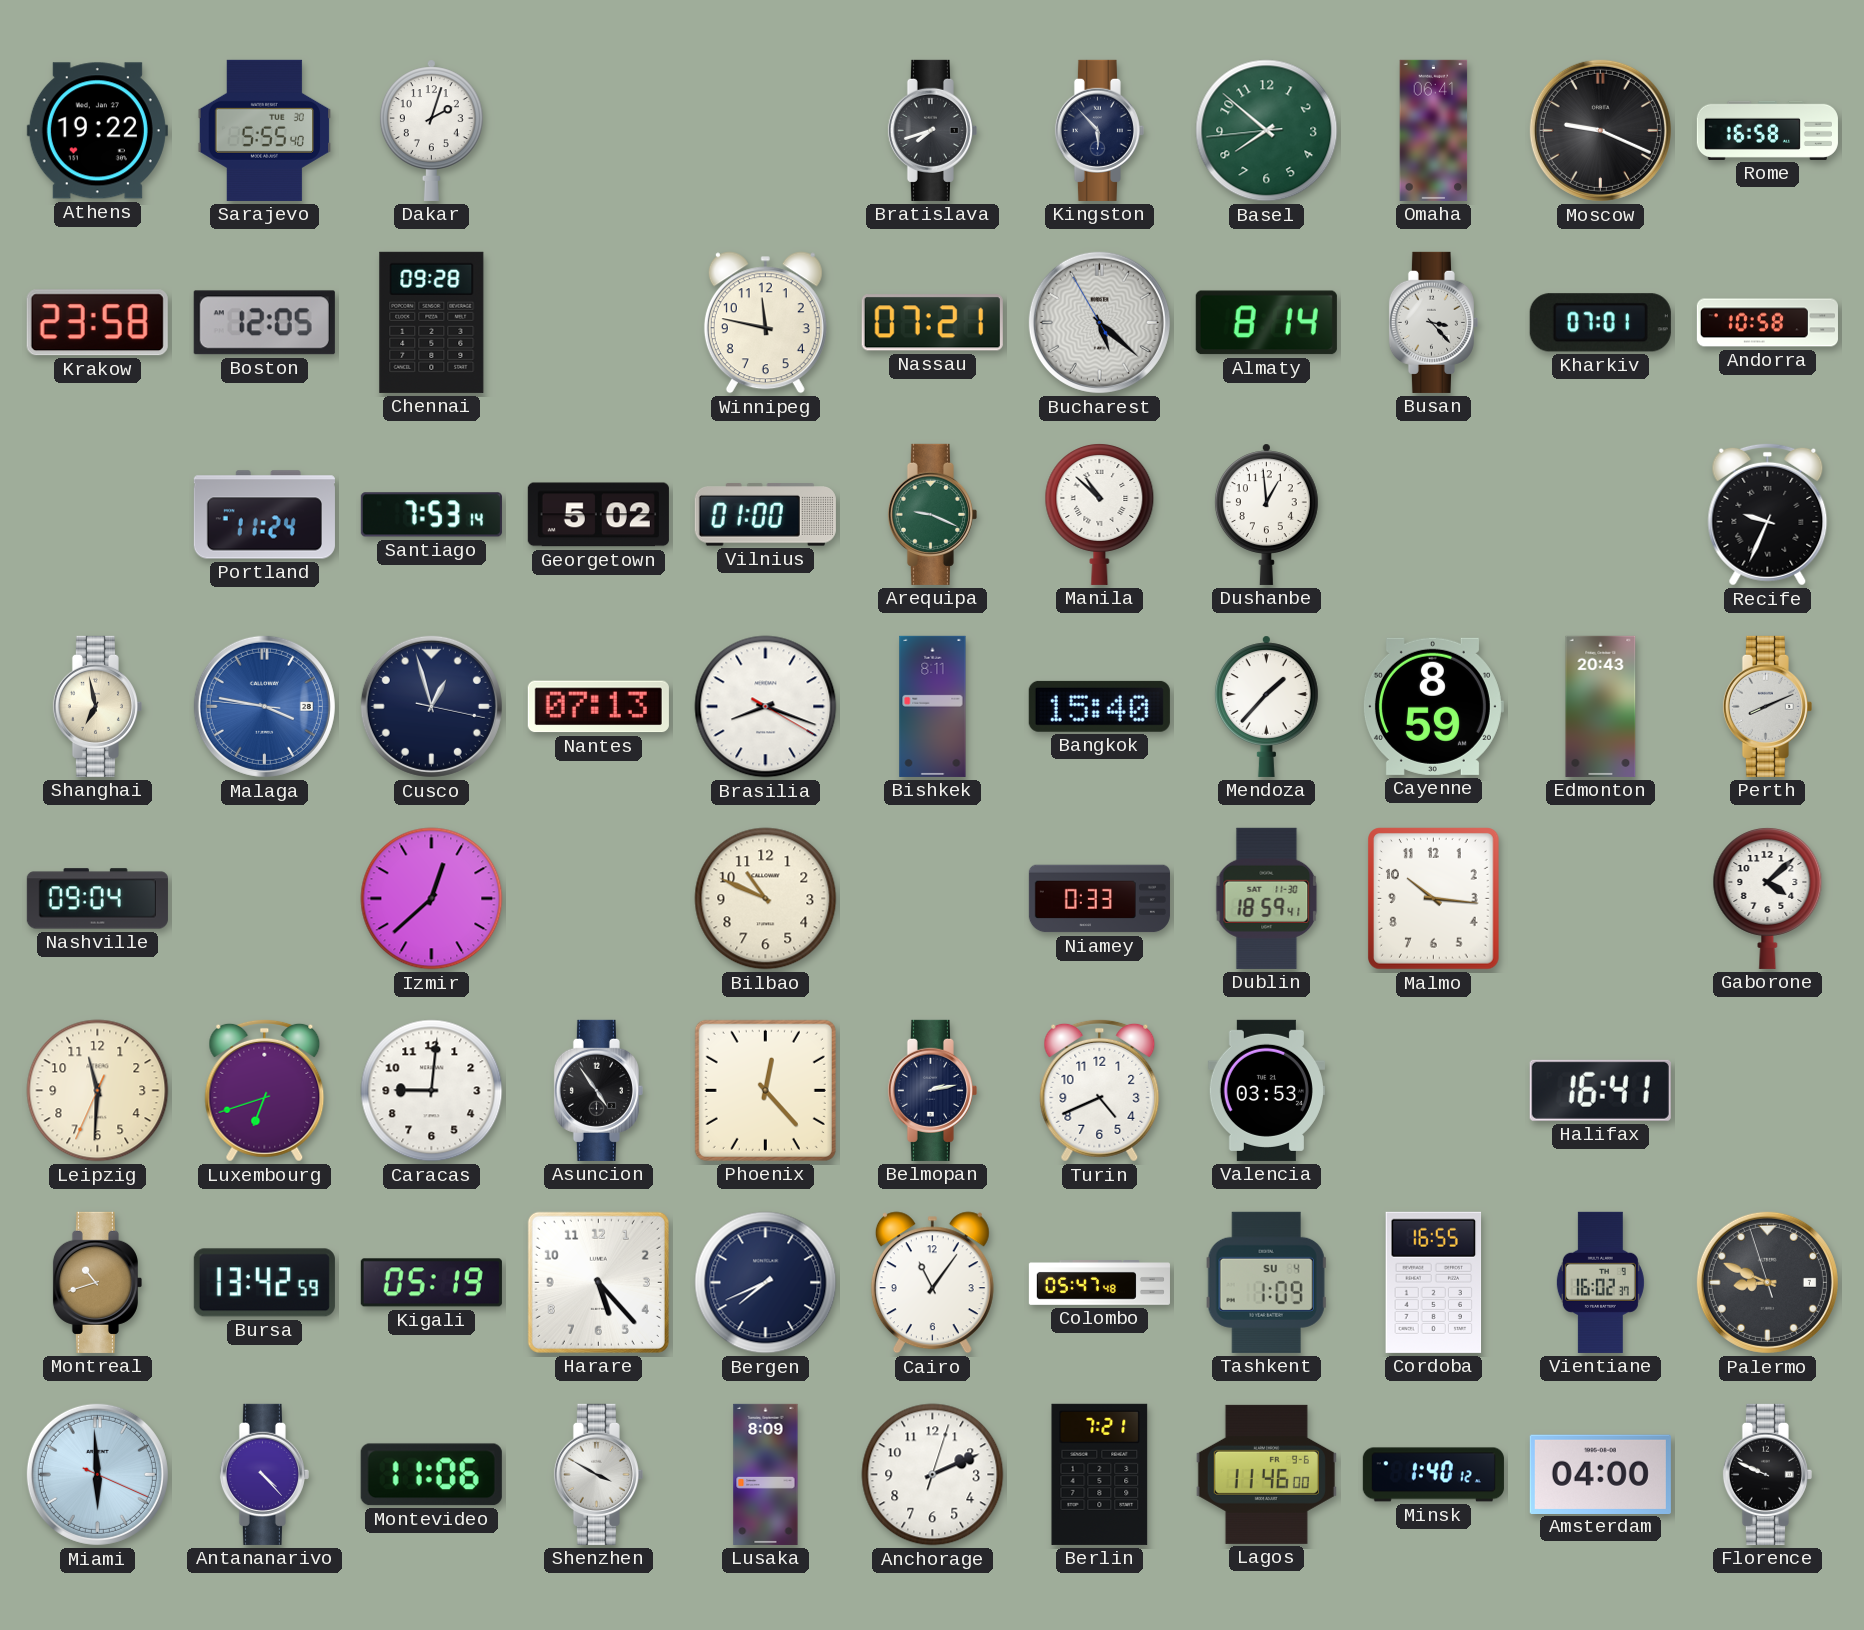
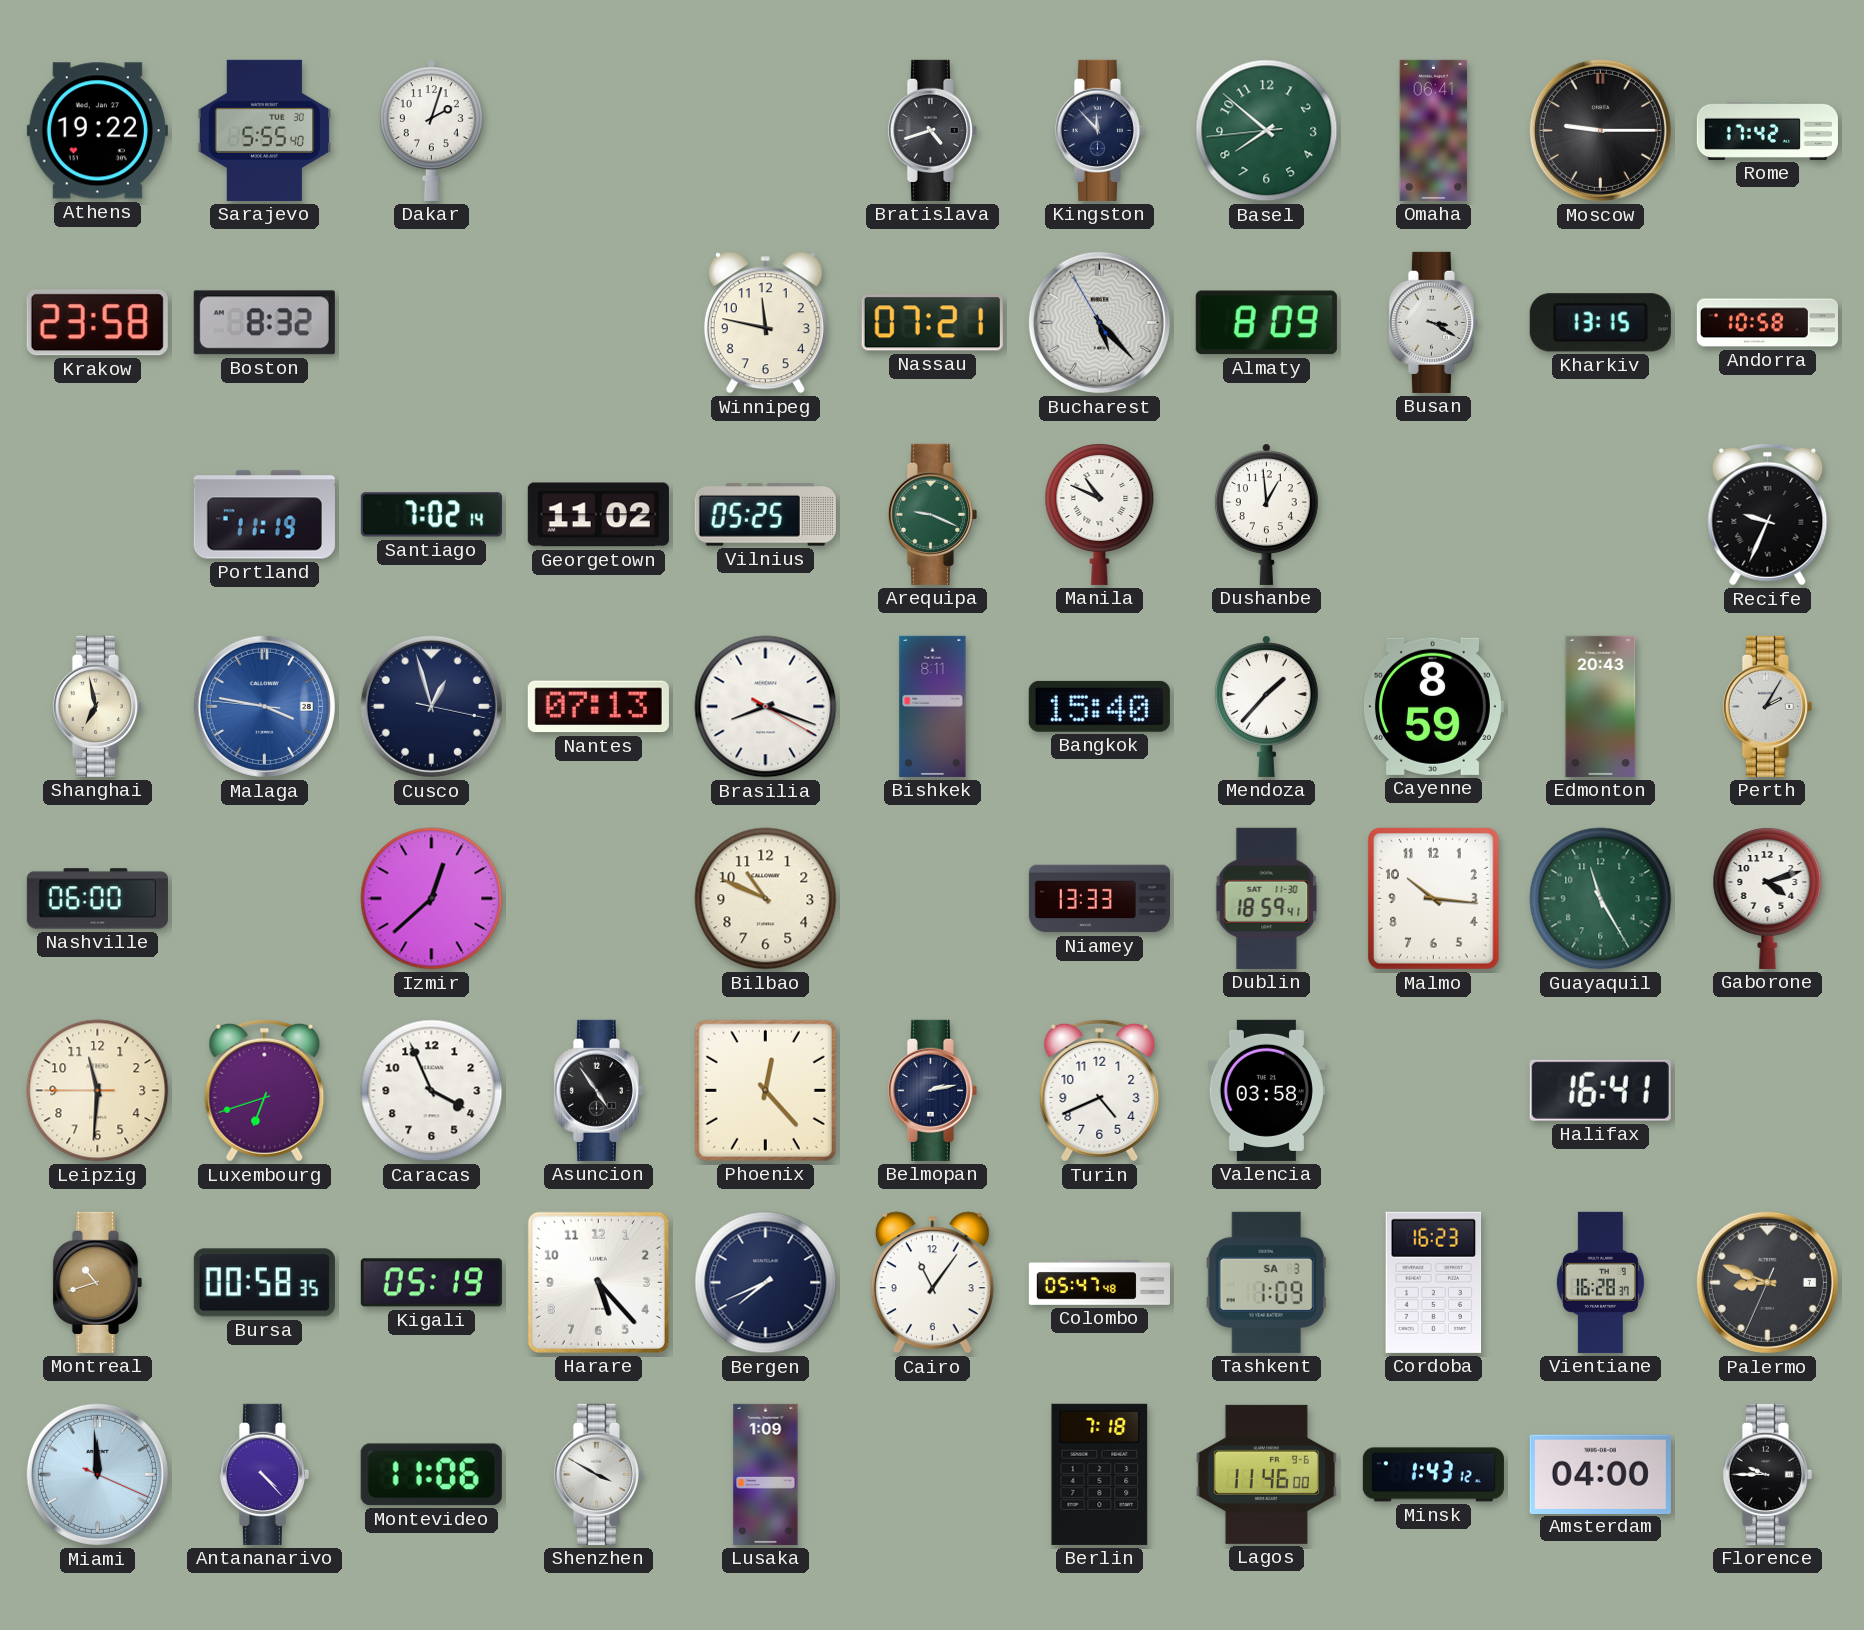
Bratislava: 7:42 -> 4:42
Kingston: 5:53 -> 11:53
Moscow: 9:19 -> 9:15
Rome: 16:58 -> 17:42
Boston: 12:05 -> 8:32
Chennai: 09:28 -> none
Bucharest: 5:21 -> 5:22
Almaty: 8:14 -> 8:09
Busan: 3:23 -> 3:20
Kharkiv: 07:01 -> 13:15
Portland: 11:24 -> 11:19
Santiago: 7:53 -> 7:02
Georgetown: 5:02 -> 11:02
Vilnius: 01:00 -> 05:25
Manila: 10:52 -> 10:49
Perth: 8:11 -> 2:05
Nashville: 09:04 -> 06:00
Niamey: 0:33 -> 13:33
Guayaquil: none -> 11:25
Gaborone: 4:08 -> 4:12
Leipzig: 11:30:34 -> 11:30:45
Caracas: 9:01 -> 3:56
Valencia: 03:53 -> 03:58
Bursa: 13:42 -> 00:58
Tashkent date: SU 4 -> SA 3
Cordoba: 16:55 -> 16:23
Vientiane: 16:02 -> 16:28
Palermo: 8:48:57 -> 8:48:34
Miami: 5:59 -> 11:59
Lusaka: 8:09 -> 1:09
Anchorage: 2:11 -> none
Berlin: 7:21 -> 7:18
Minsk: 1:40 -> 1:43
Florence: 9:49 -> 9:45
